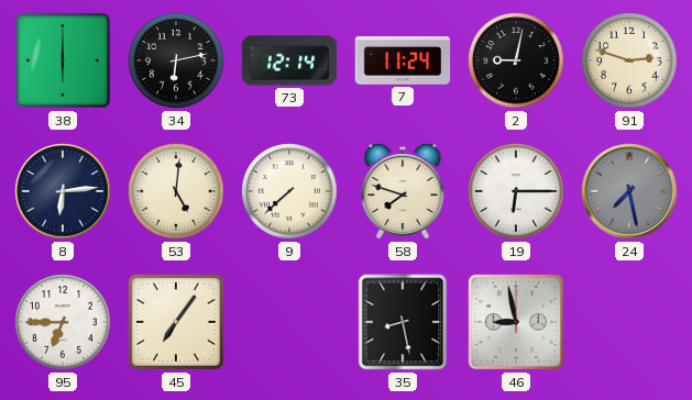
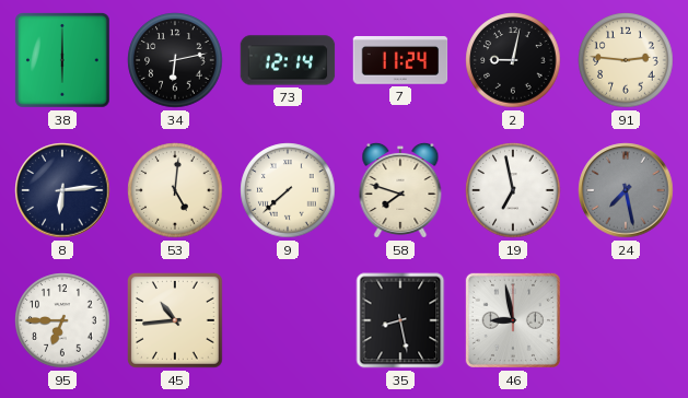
91: 2:48 -> 2:46
19: 6:15 -> 6:58
45: 7:06 -> 10:44
